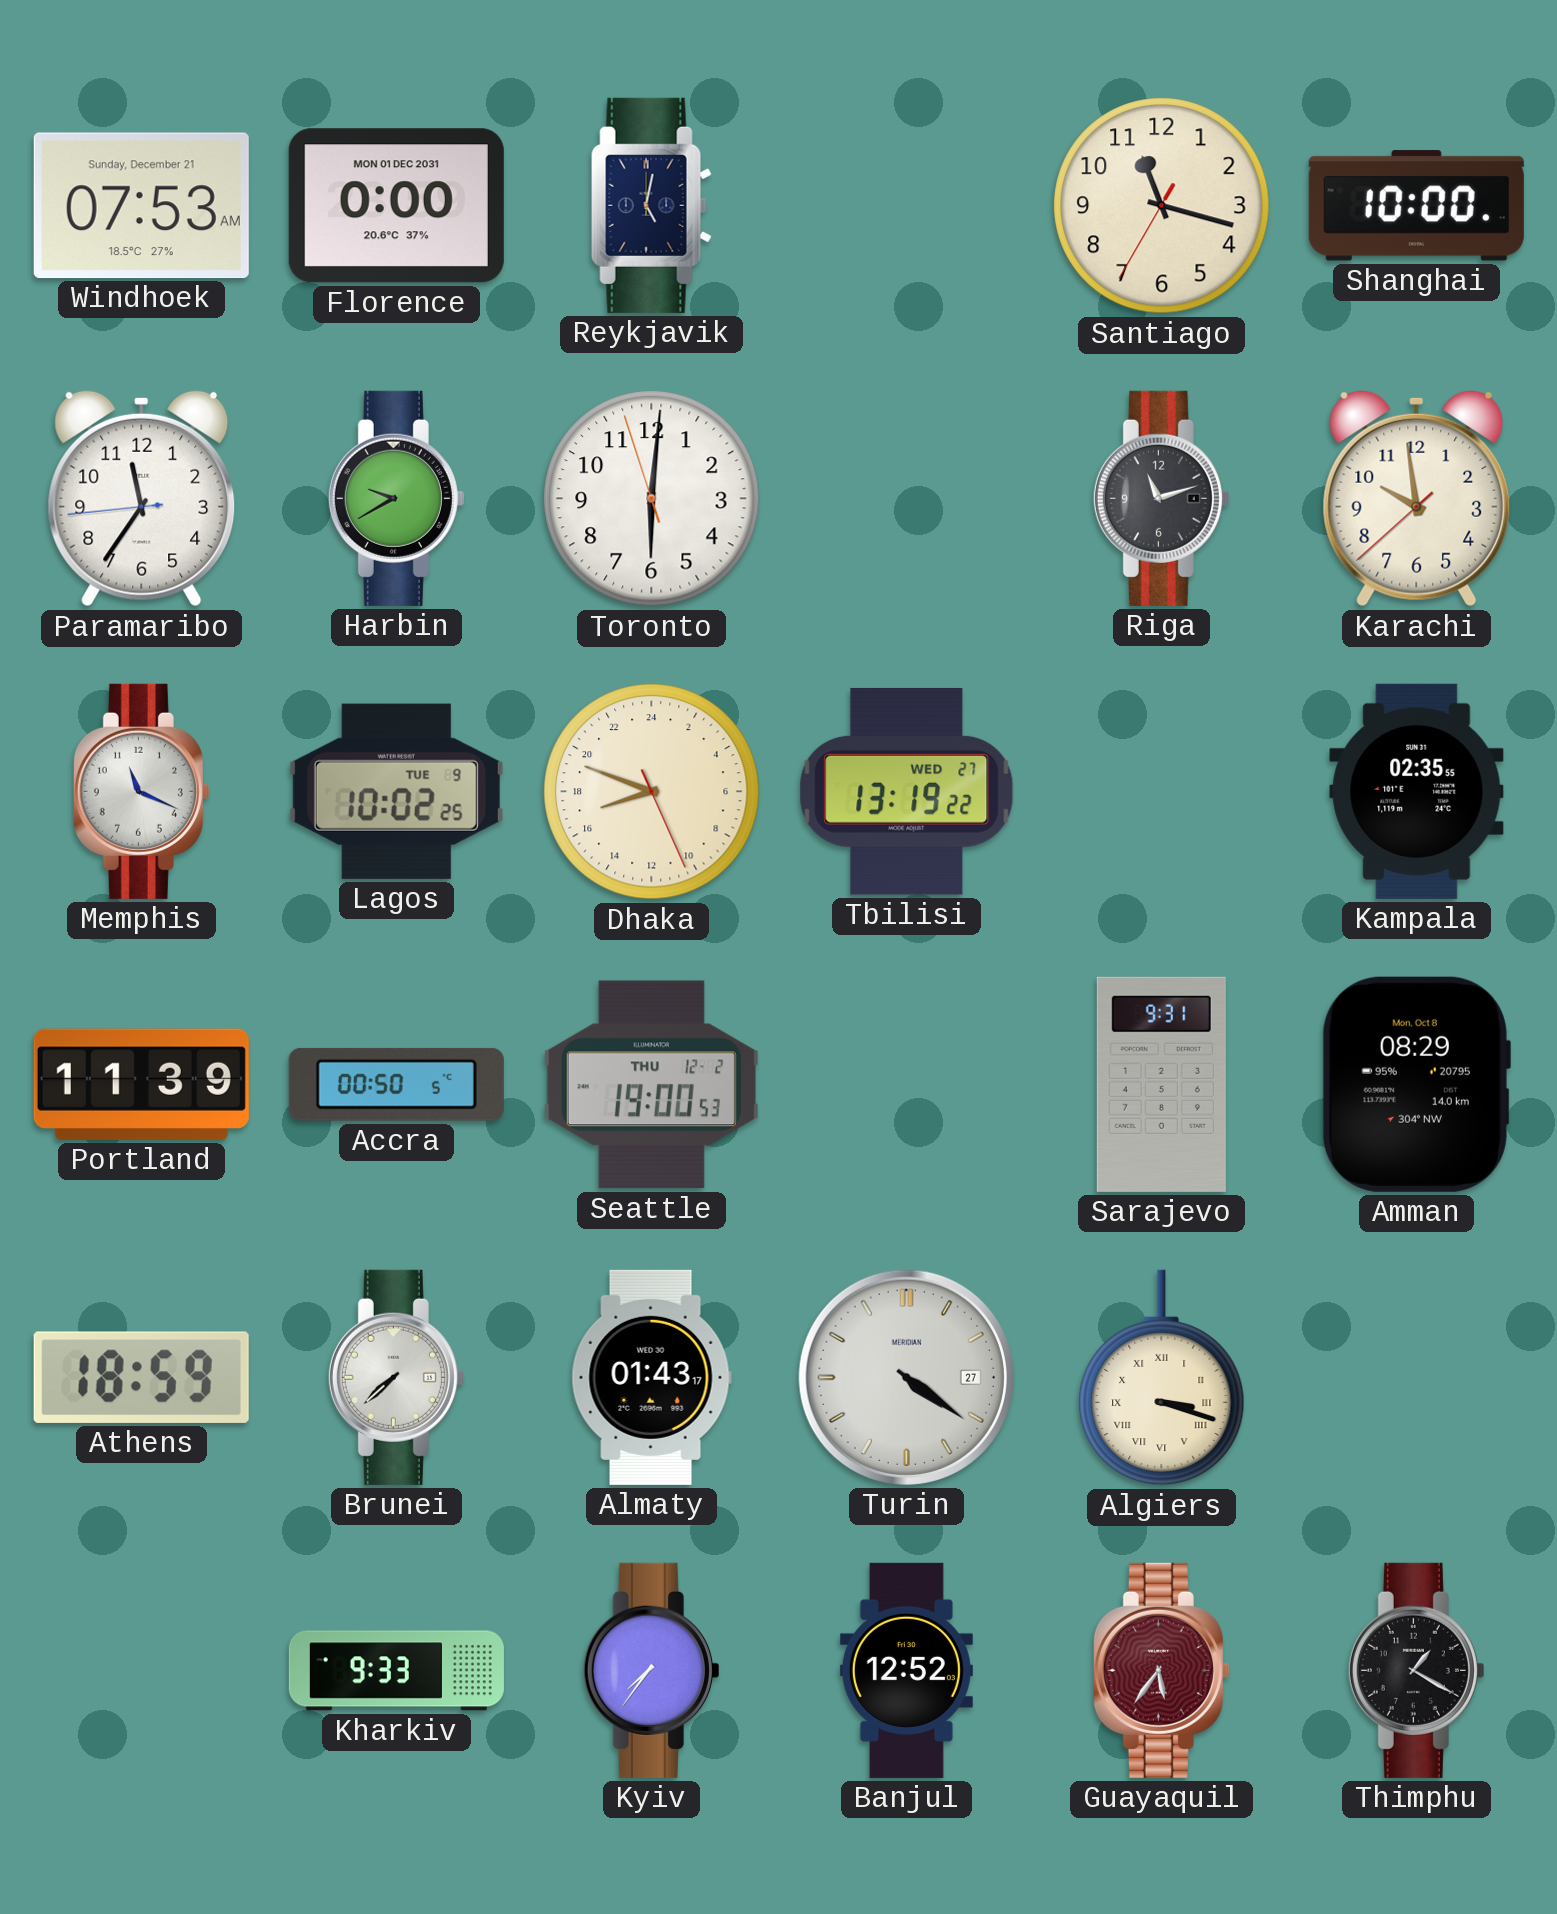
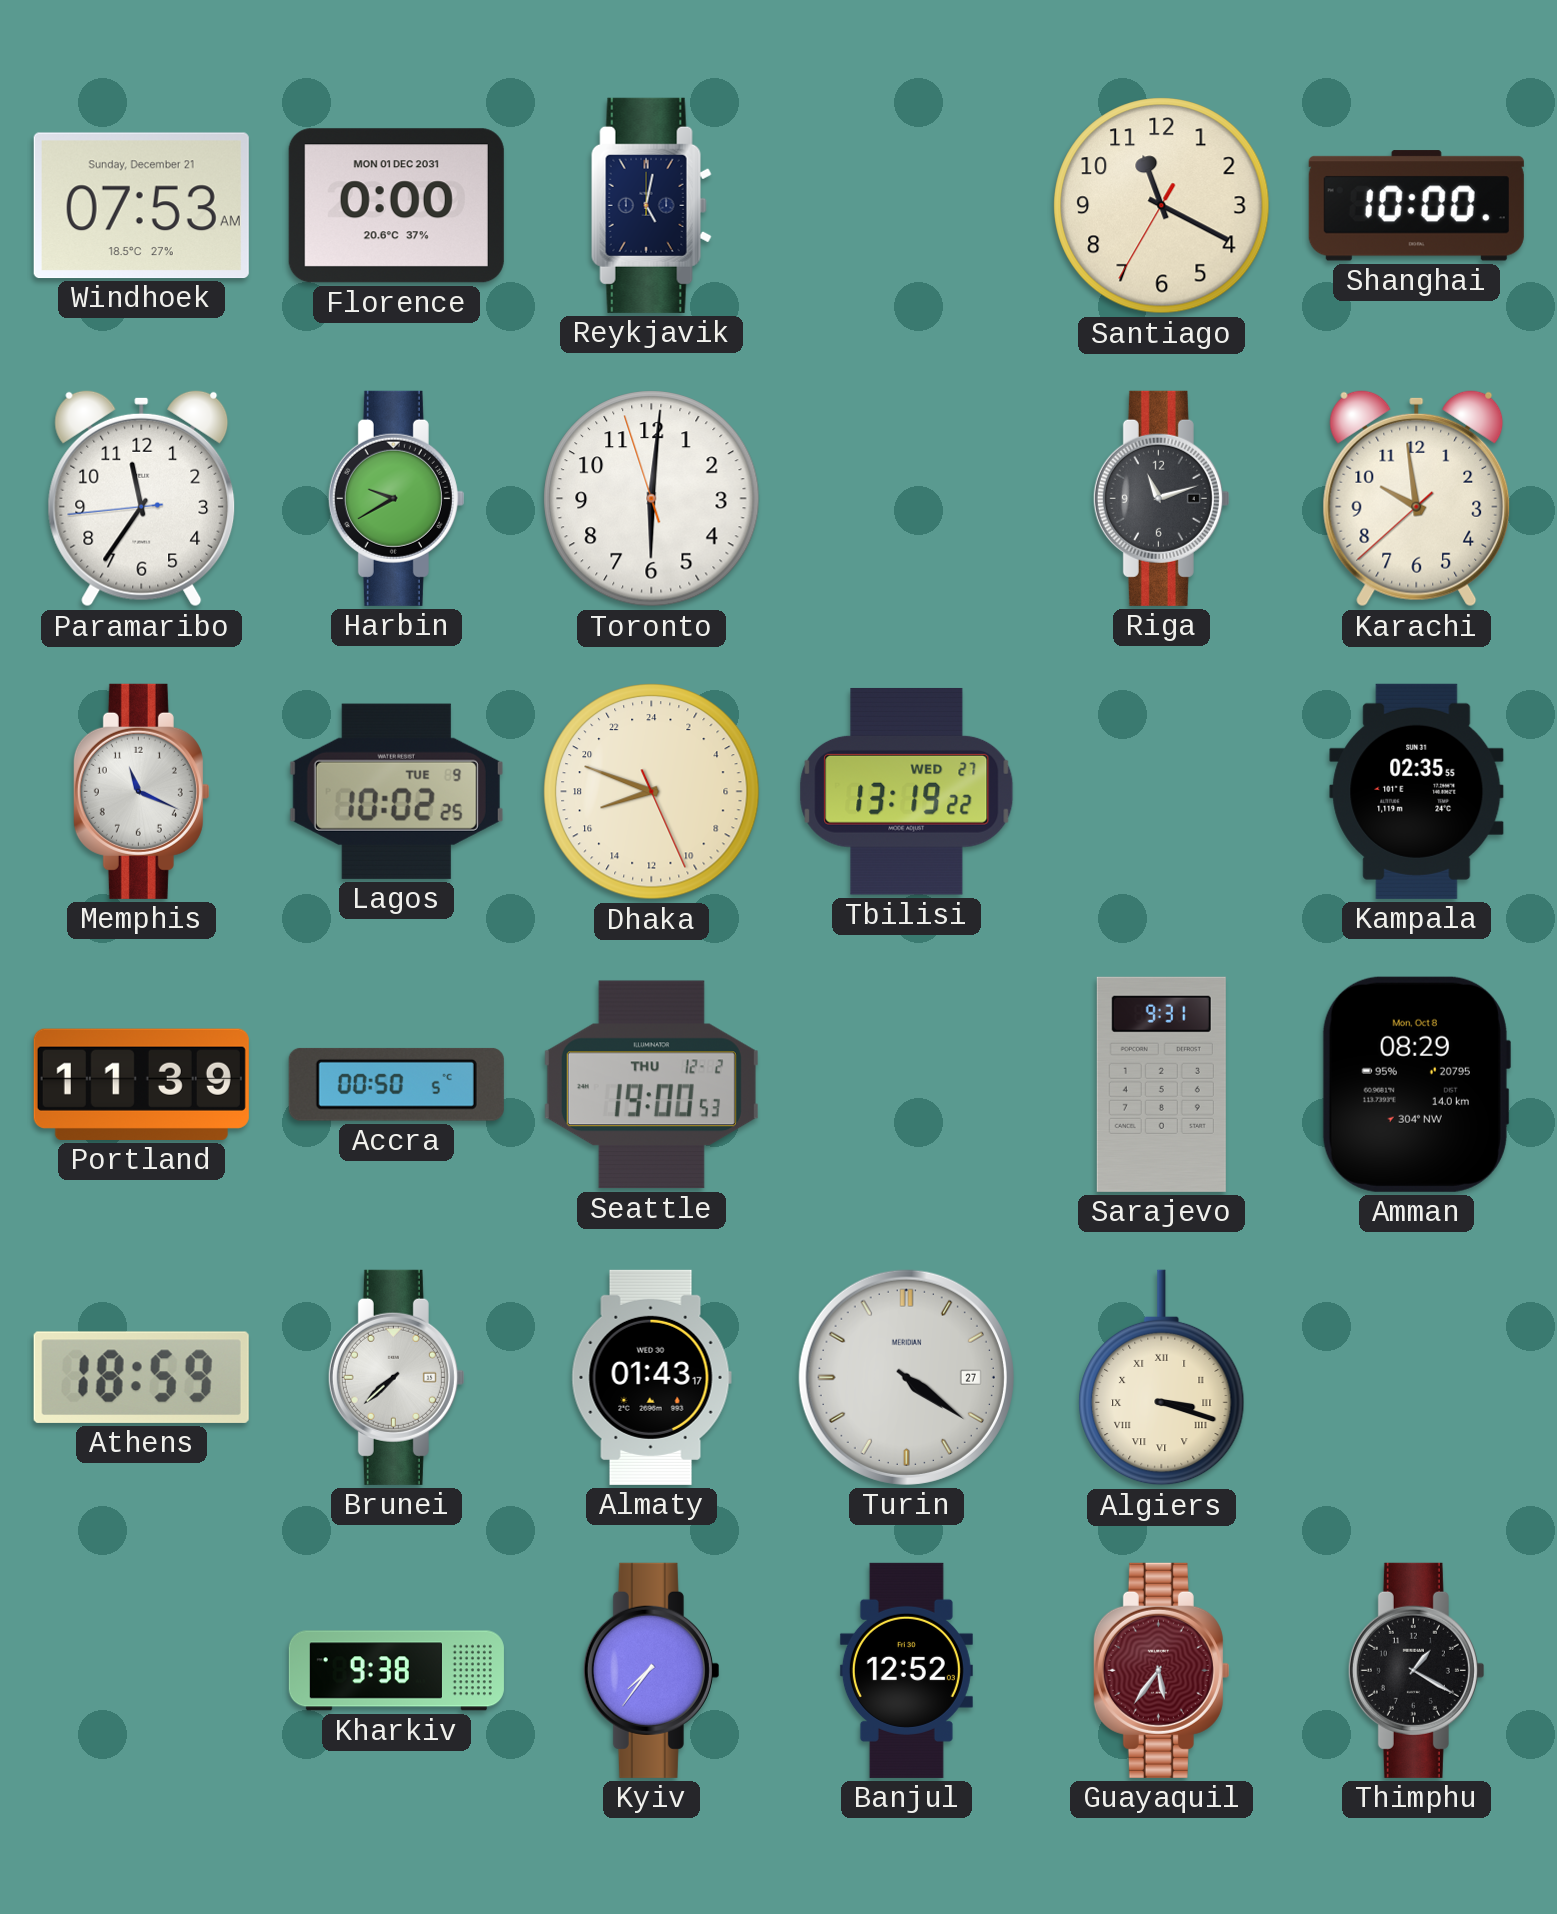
Santiago: 11:17 -> 11:19
Kharkiv: 9:33 -> 9:38
